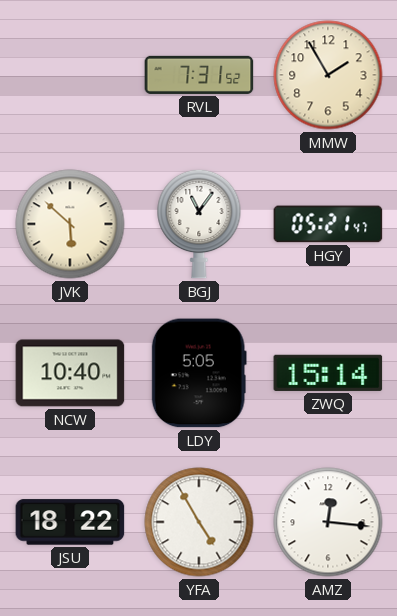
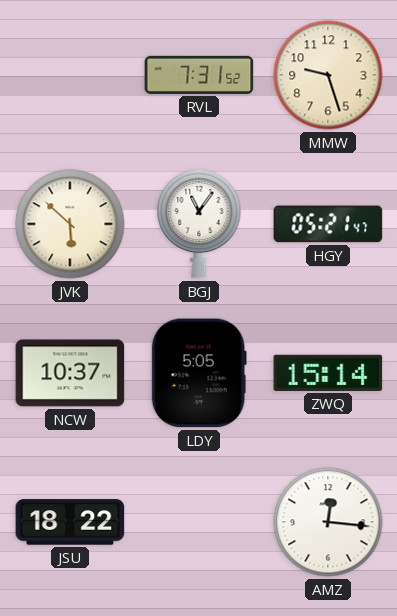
MMW: 1:55 -> 9:27
NCW: 10:40 -> 10:37
YFA: 4:55 -> none
